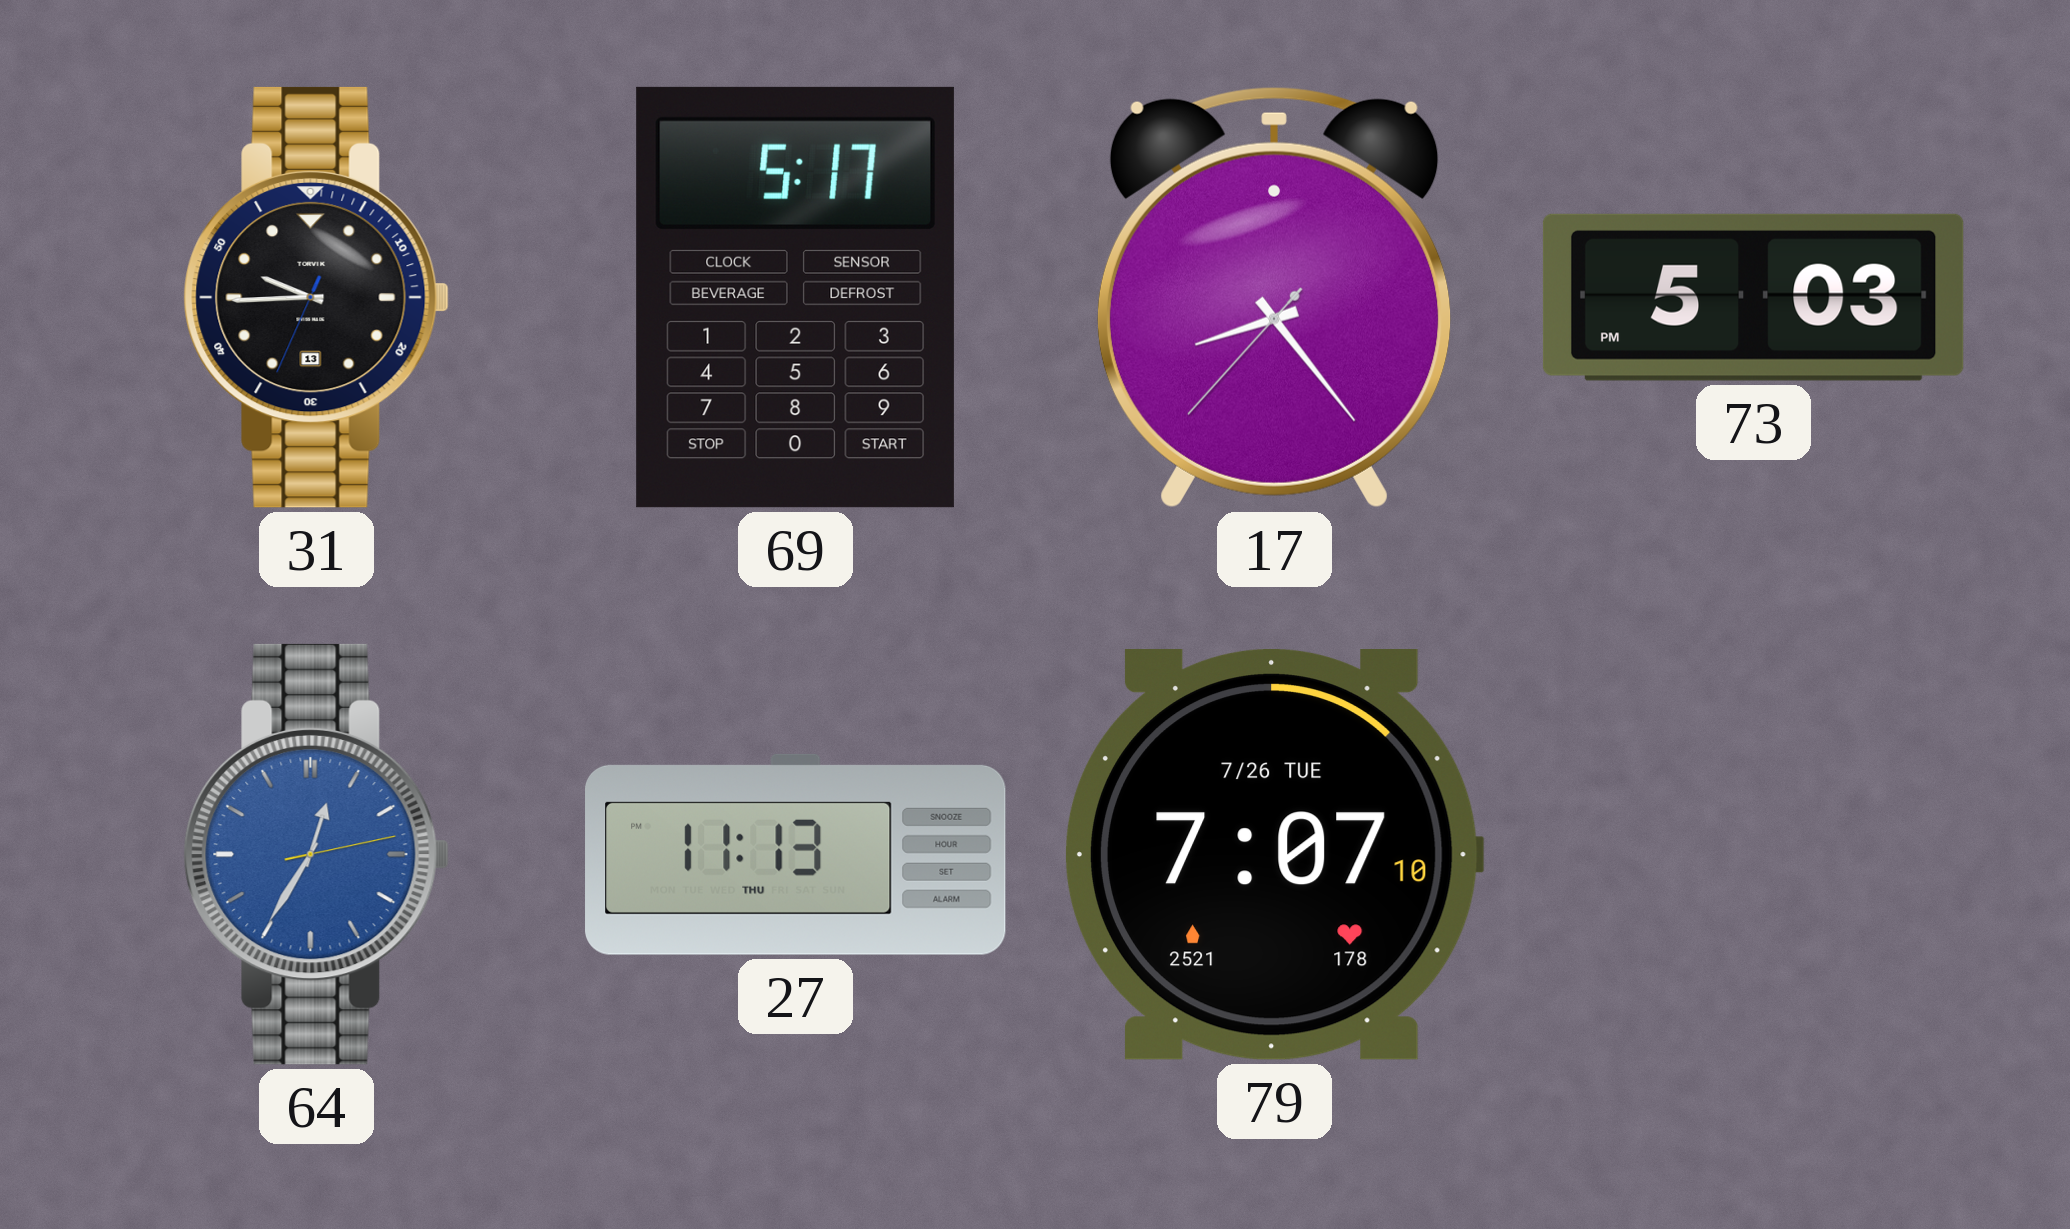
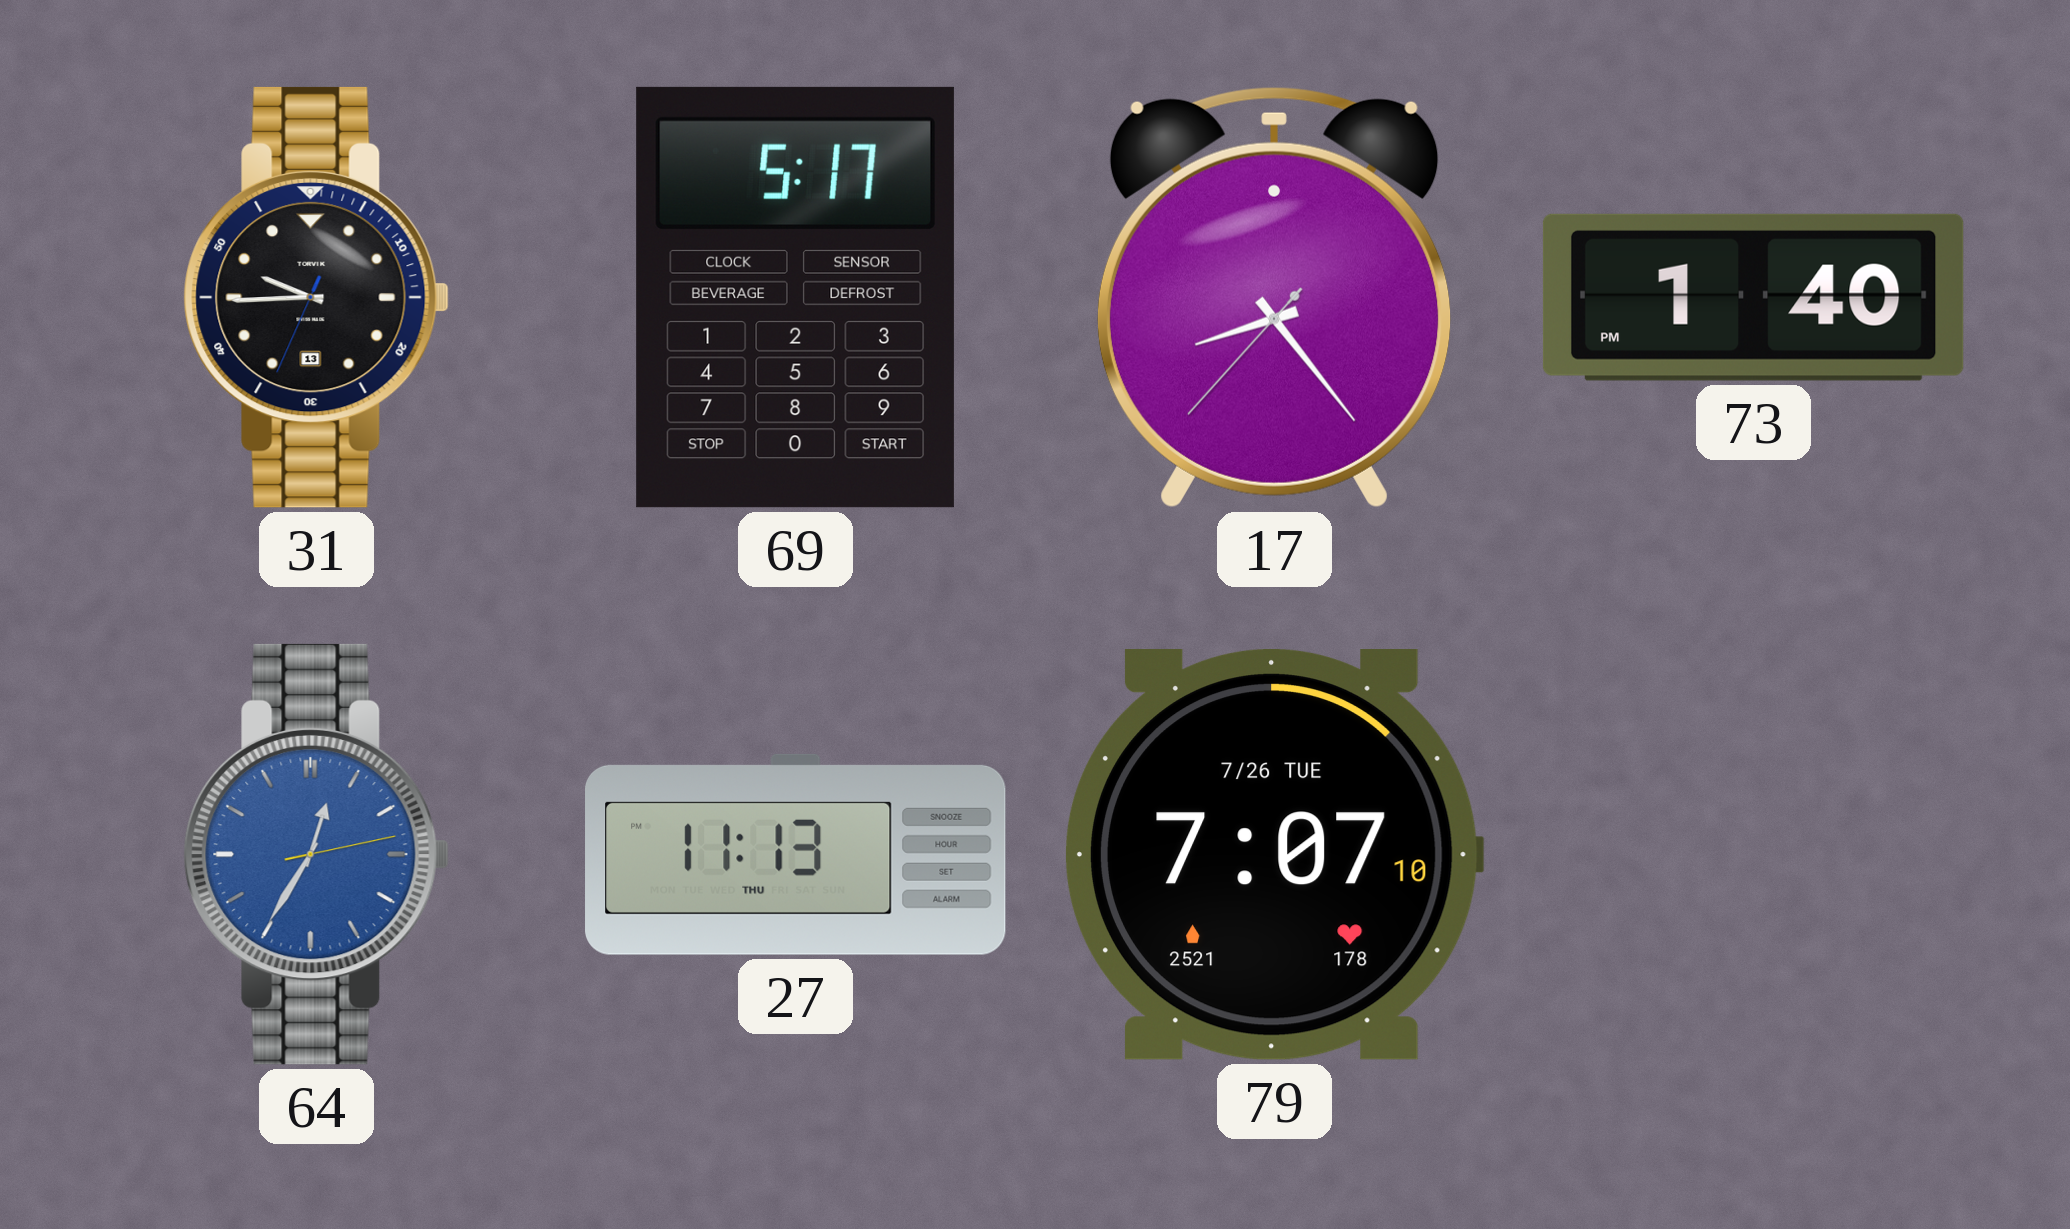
73: 5:03 -> 1:40
